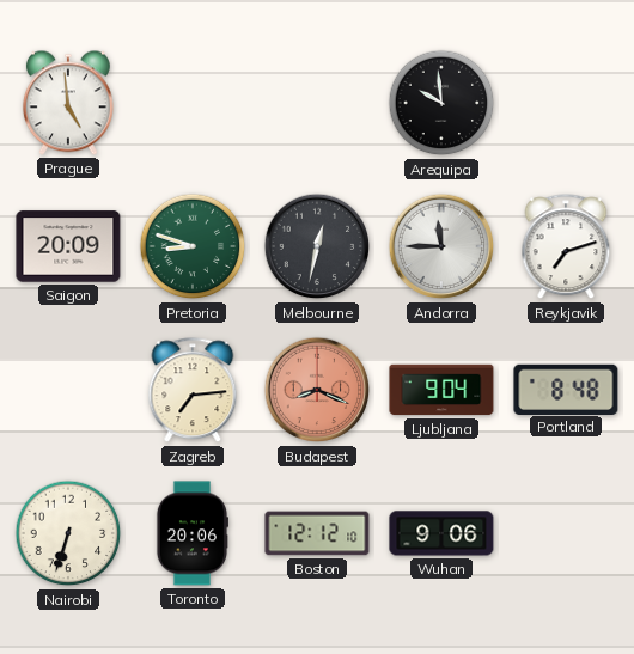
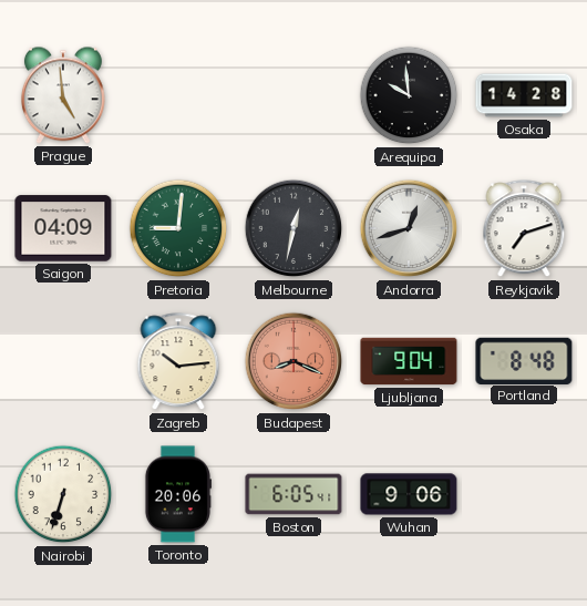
Osaka: none -> 14:28
Saigon: 20:09 -> 04:09
Pretoria: 8:48 -> 9:01
Andorra: 11:45 -> 12:42
Zagreb: 7:14 -> 10:14
Boston: 12:12 -> 6:05
